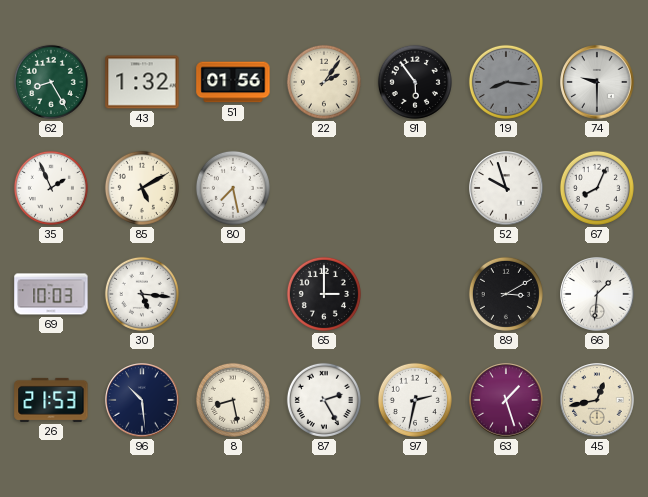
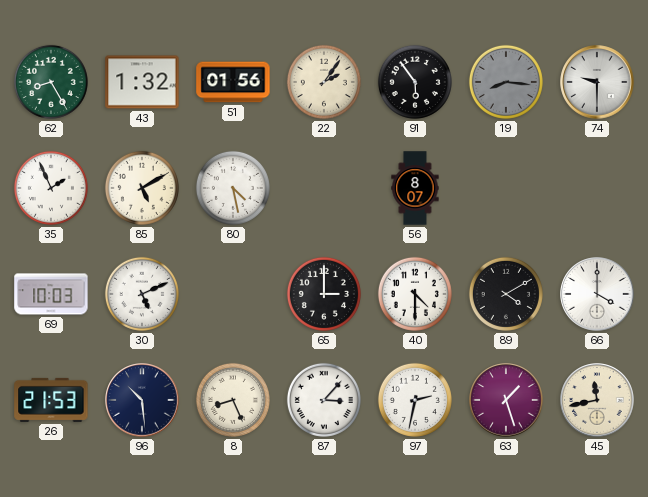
80: 7:28 -> 4:28
56: none -> 8:07
52: 9:57 -> none
67: 8:04 -> none
30: 5:16 -> 5:11
40: none -> 4:30
89: 3:10 -> 4:10
66: 1:31 -> 4:00
8: 8:28 -> 8:26
87: 2:25 -> 3:07
45: 12:43 -> 11:43
